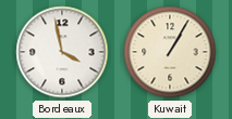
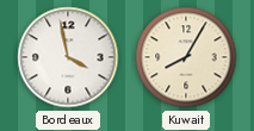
Kuwait: 1:05 -> 8:05
